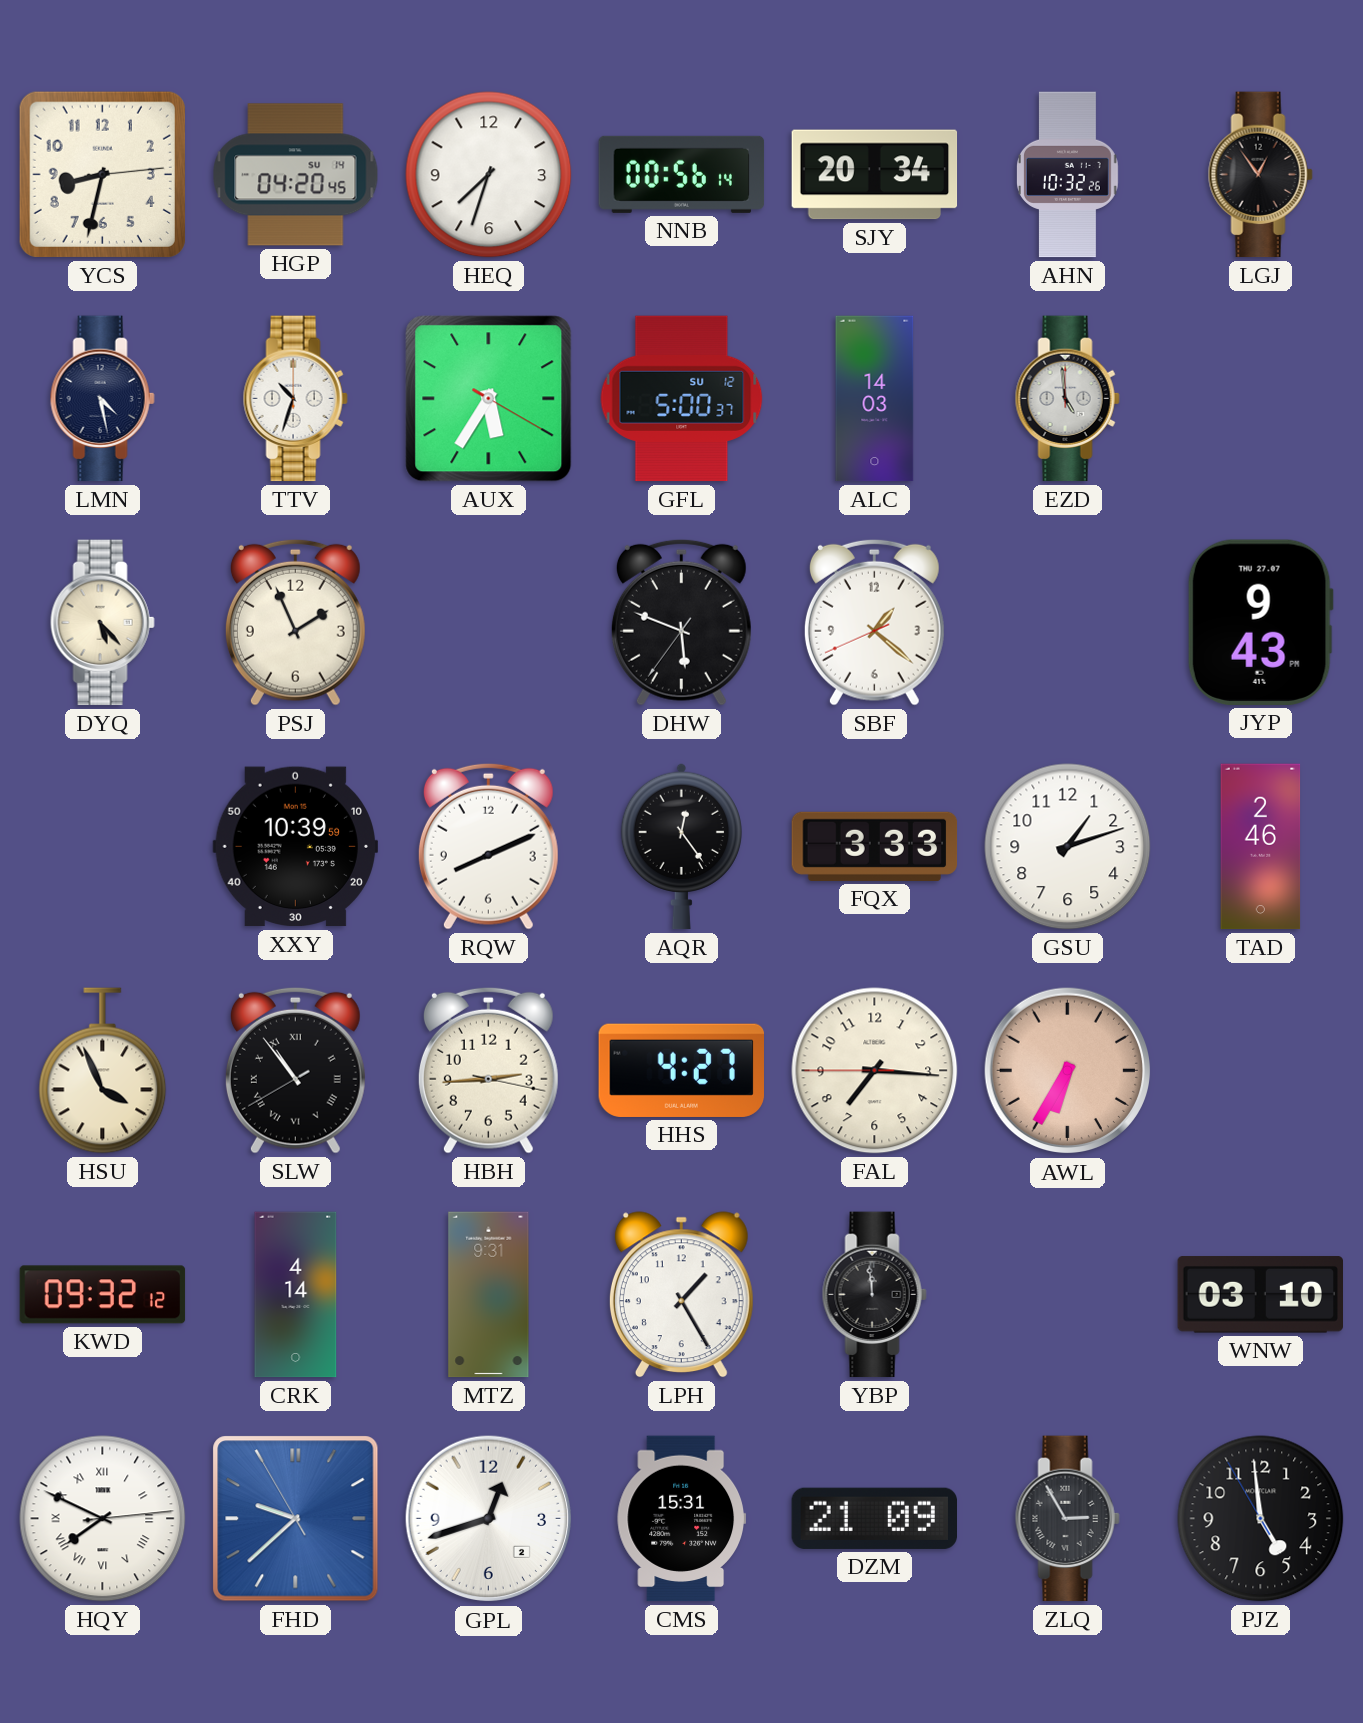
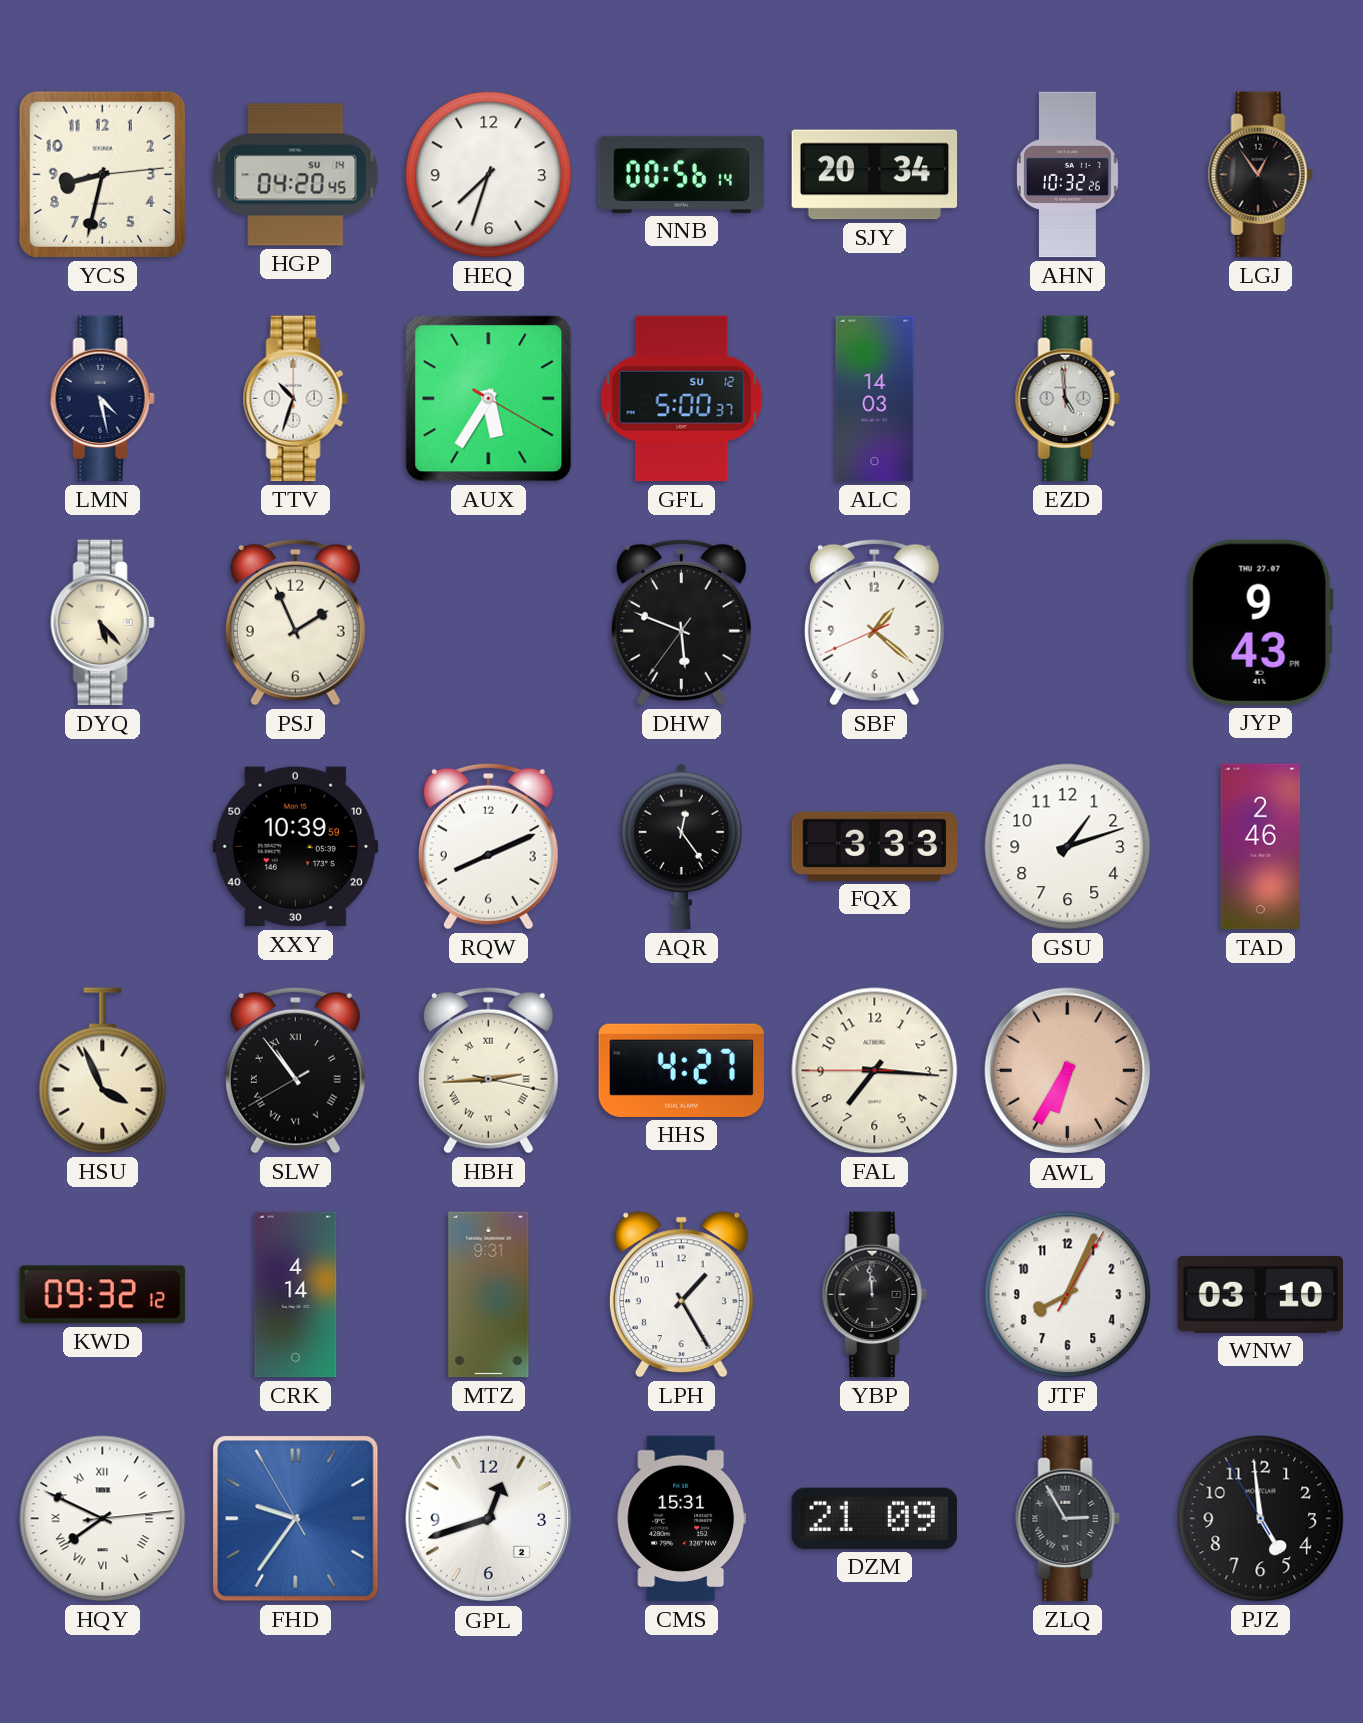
HBH numerals: Arabic -> Roman
JTF: none -> 8:04
FHD: 9:37 -> 9:35
